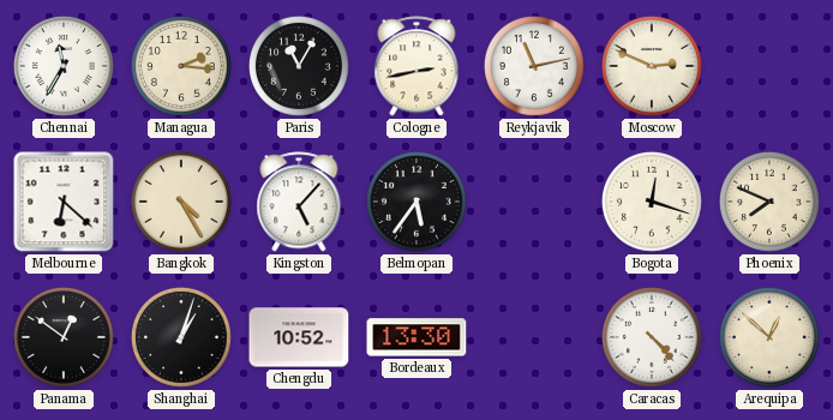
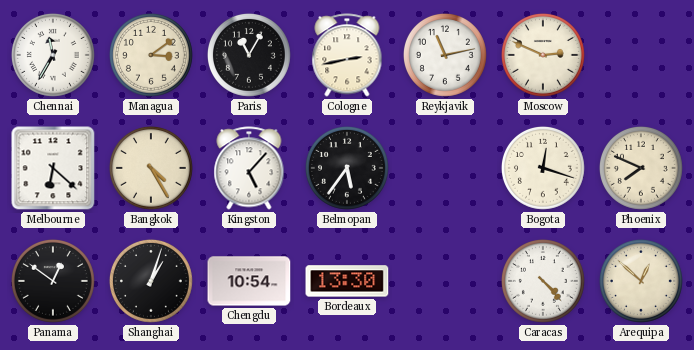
Managua: 2:16 -> 3:09
Chengdu: 10:52 -> 10:54
